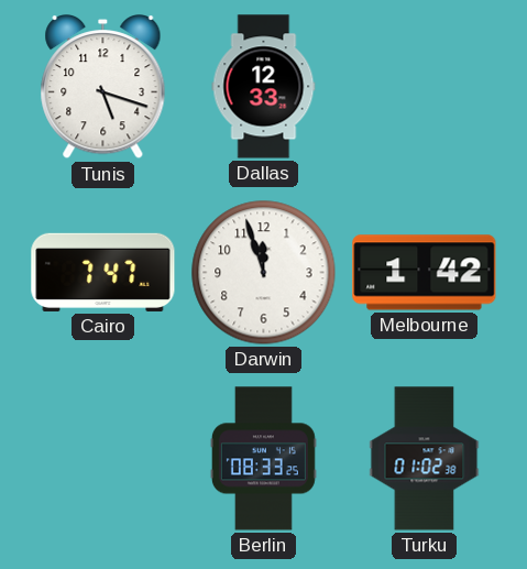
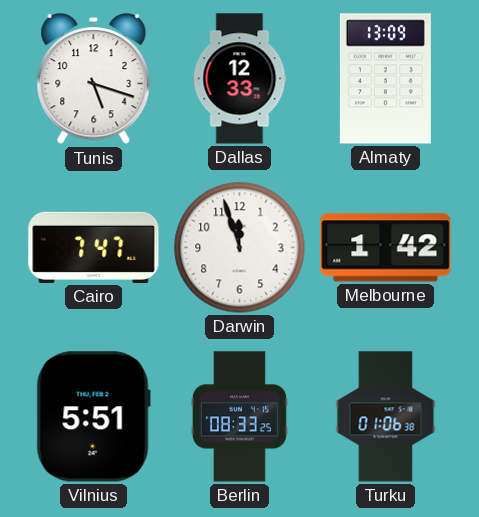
Almaty: none -> 13:09
Vilnius: none -> 5:51
Turku: 01:02 -> 01:06
